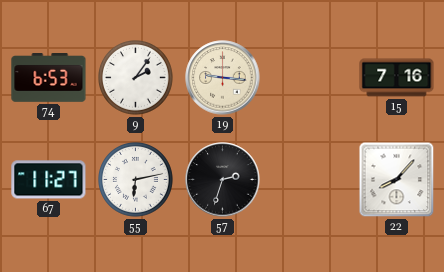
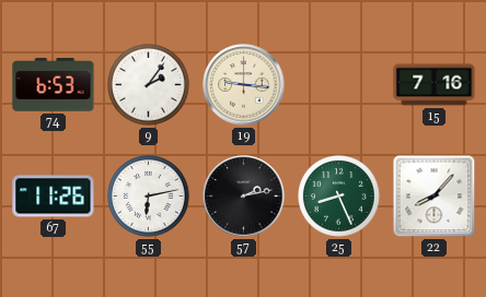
67: 11:27 -> 11:26
57: 2:33 -> 2:13
25: none -> 8:26
